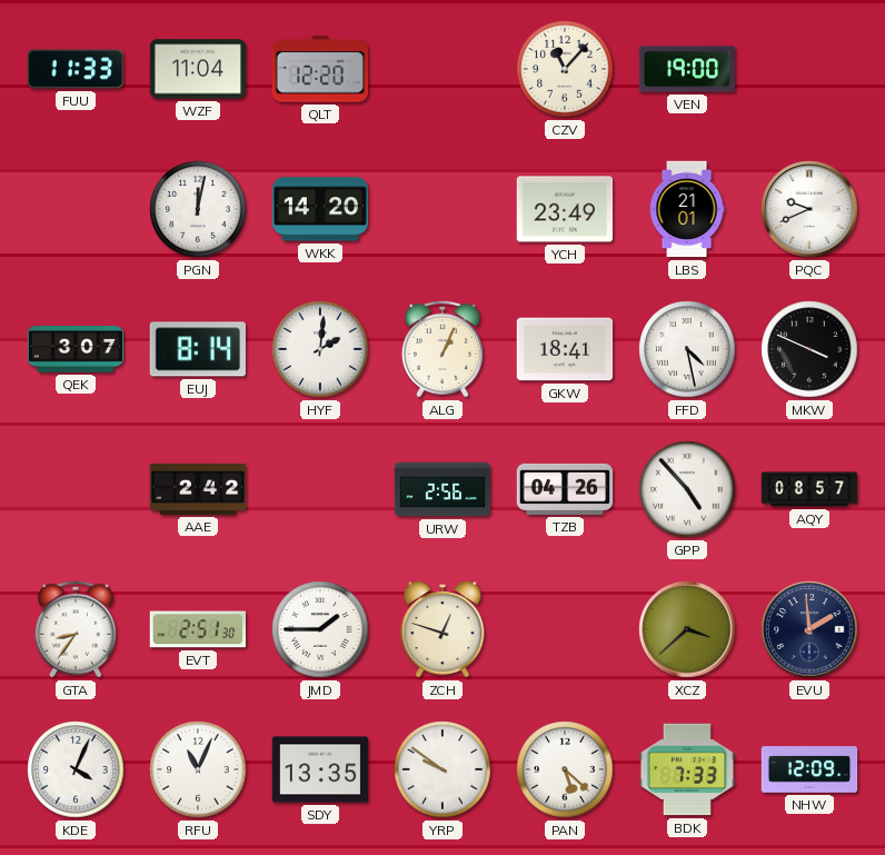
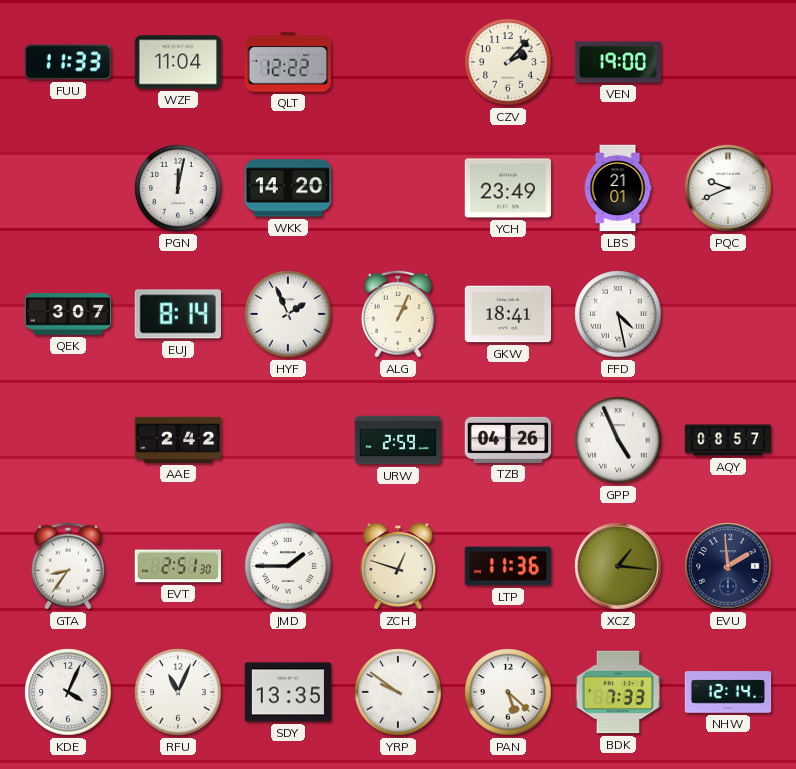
QLT: 12:20 -> 12:22
CZV: 11:07 -> 2:07
HYF: 2:01 -> 1:56
MKW: 3:49 -> none
URW: 2:56 -> 2:59
GPP: 4:53 -> 4:56
LTP: none -> 11:36
XCZ: 3:38 -> 1:16
NHW: 12:09 -> 12:14
